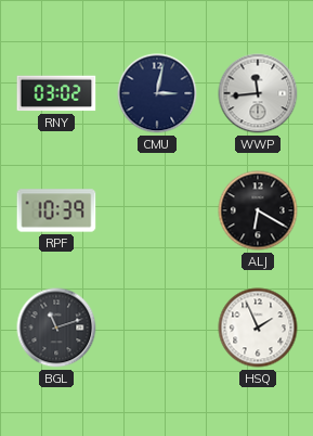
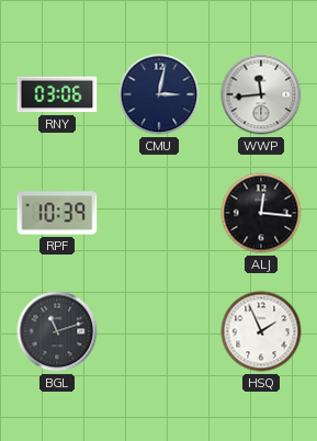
RNY: 03:02 -> 03:06
ALJ: 6:20 -> 12:16
